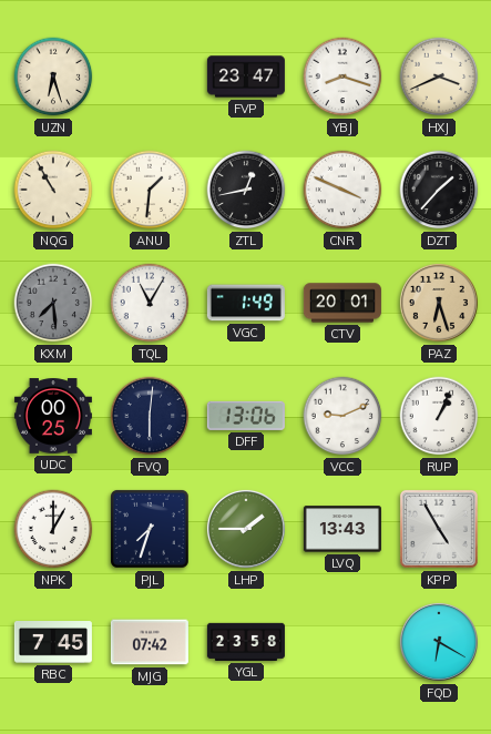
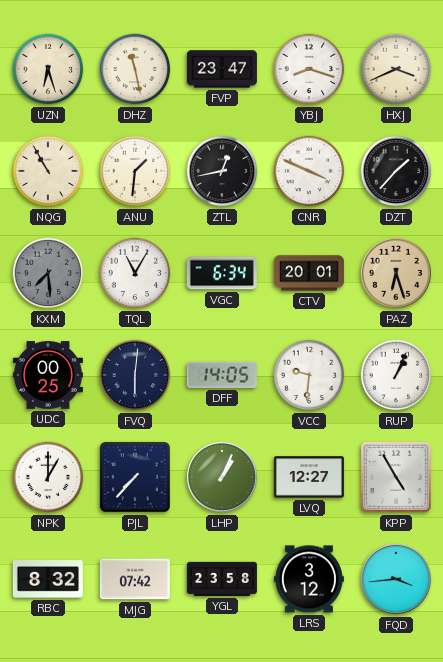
DHZ: none -> 11:28
VGC: 1:49 -> 6:34
DFF: 13:06 -> 14:05
VCC: 9:11 -> 9:31
PJL: 7:33 -> 7:37
LHP: 1:45 -> 1:04
LVQ: 13:43 -> 12:27
RBC: 7:45 -> 8:32
LRS: none -> 3:12
FQD: 6:20 -> 3:44
